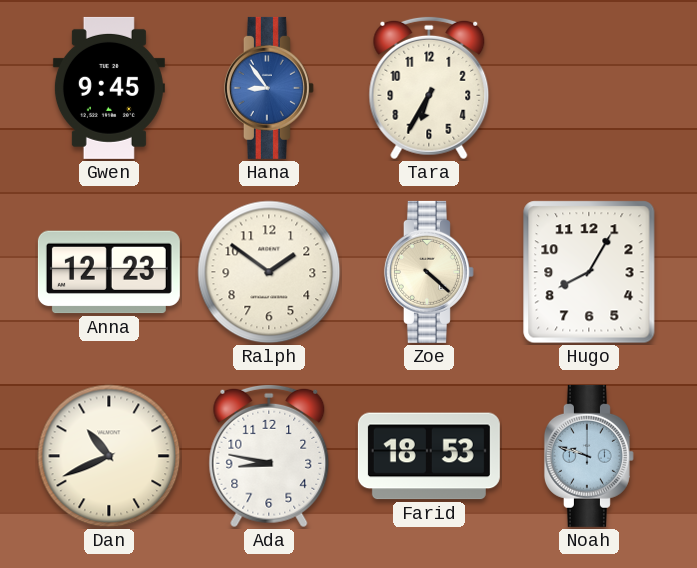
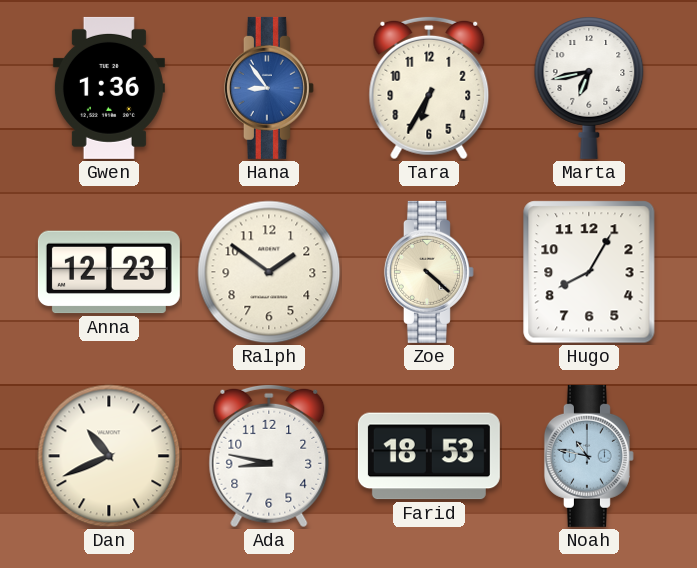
Gwen: 9:45 -> 1:36
Marta: none -> 6:43
Noah: 9:48 -> 10:47
